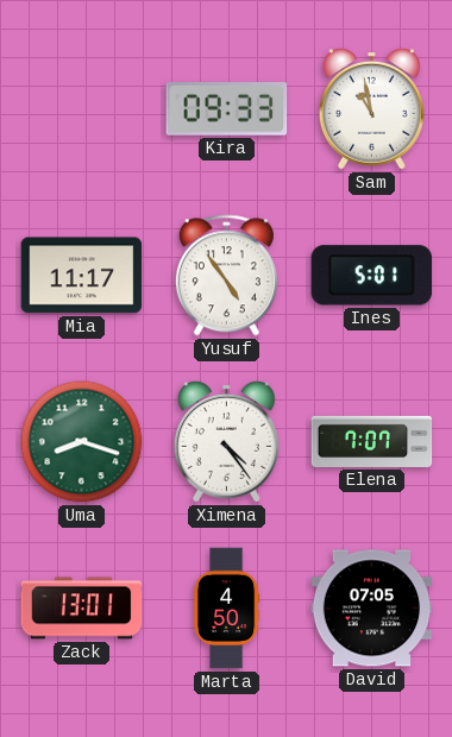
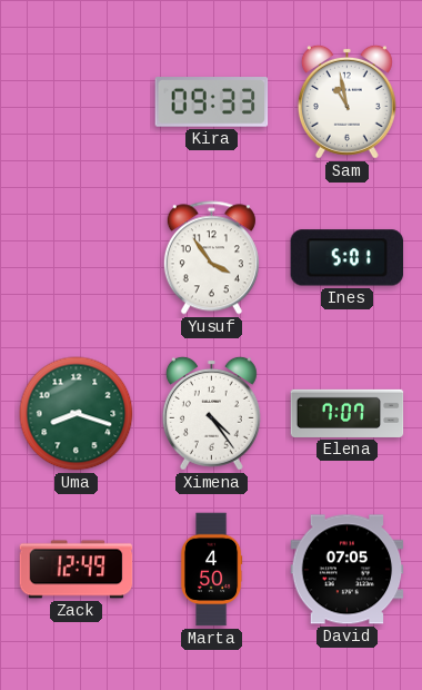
Mia: 11:17 -> none
Yusuf: 4:54 -> 3:54
Zack: 13:01 -> 12:49
